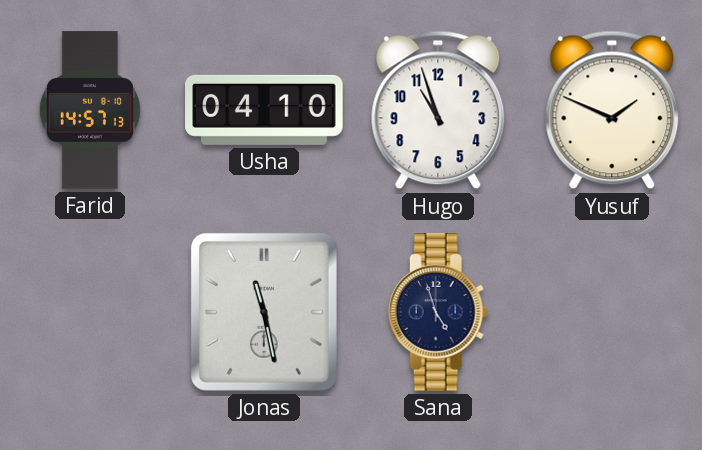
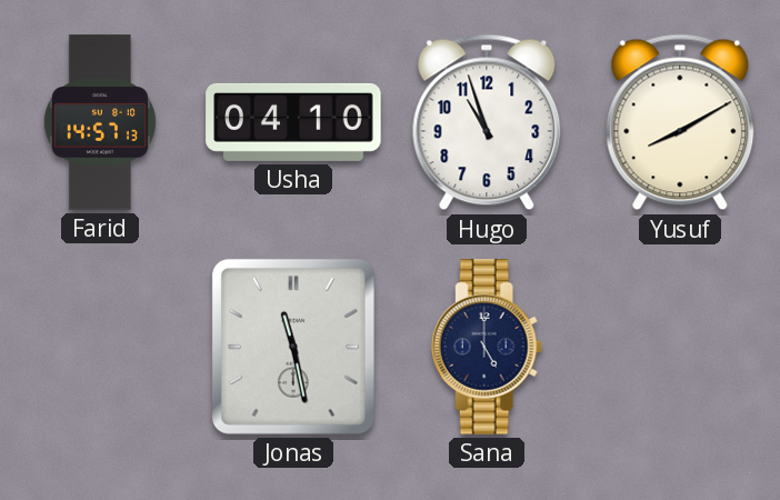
Yusuf: 1:49 -> 8:10
Sana: 4:57 -> 5:00
